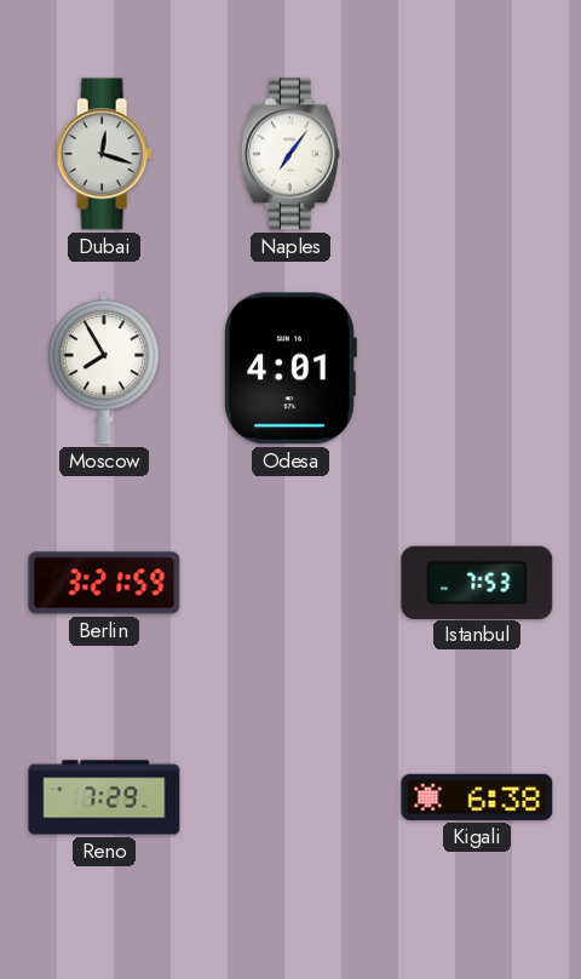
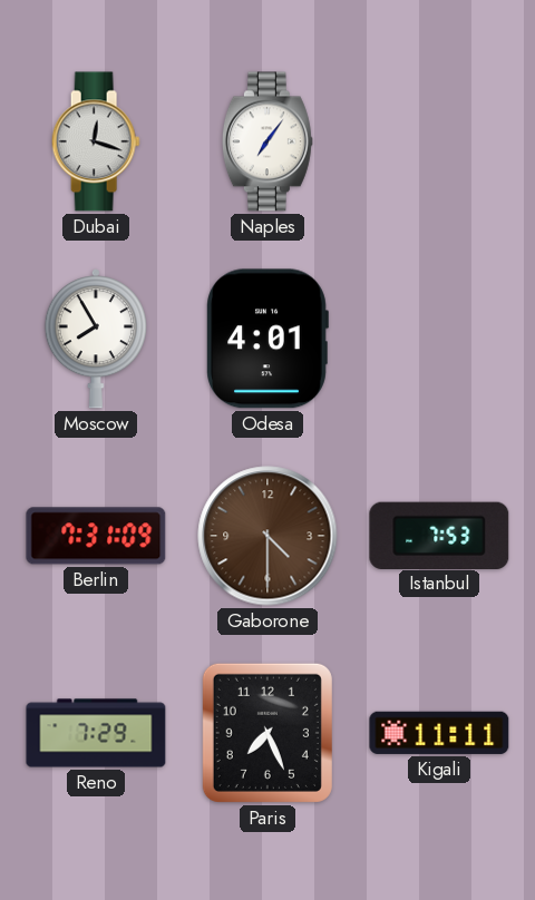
Berlin: 3:21 -> 7:31
Gaborone: none -> 4:30
Paris: none -> 7:26
Kigali: 6:38 -> 11:11
